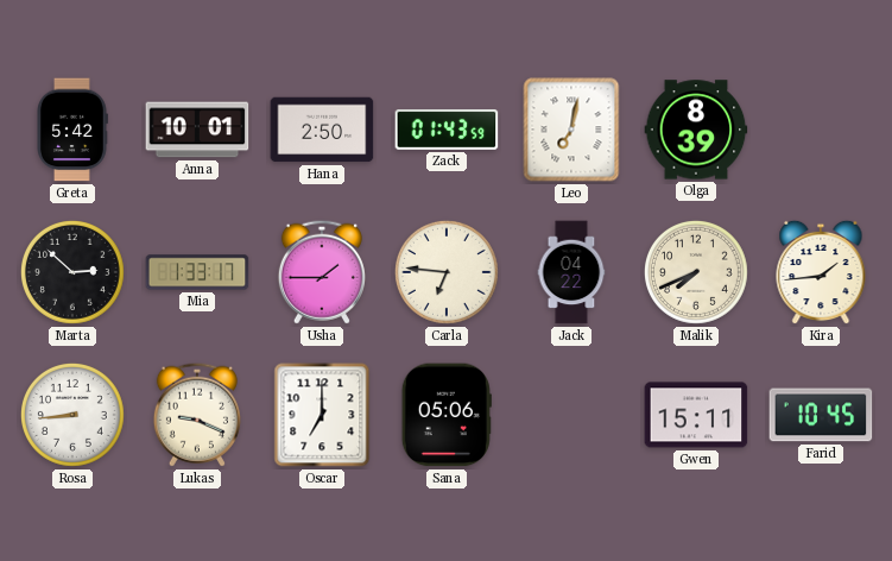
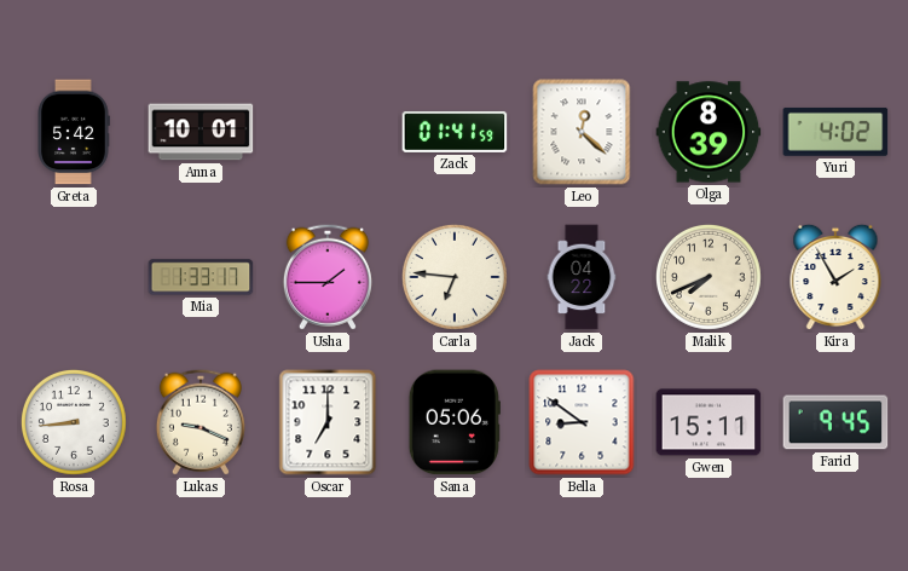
Hana: 2:50 -> none
Zack: 01:43 -> 01:41
Leo: 7:02 -> 12:22
Yuri: none -> 4:02
Marta: 2:52 -> none
Kira: 1:44 -> 1:55
Bella: none -> 8:51
Farid: 10:45 -> 9:45
